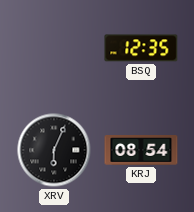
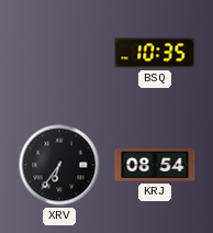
BSQ: 12:35 -> 10:35
XRV: 6:04 -> 6:36
